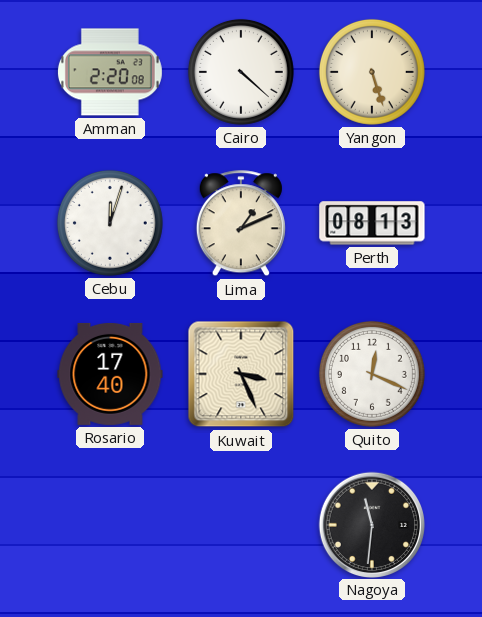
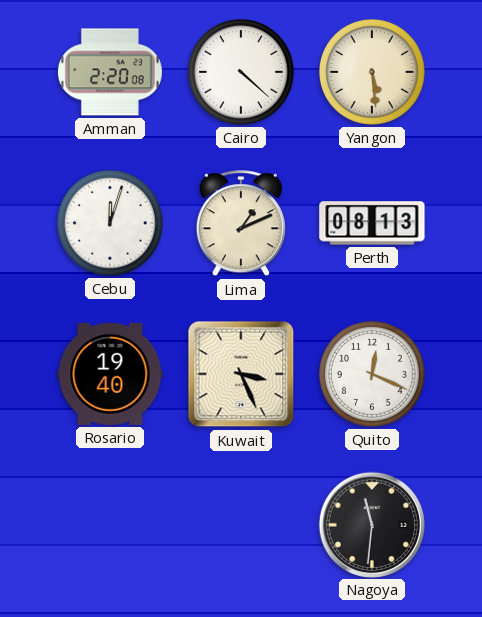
Yangon: 5:27 -> 5:29
Rosario: 17:40 -> 19:40
